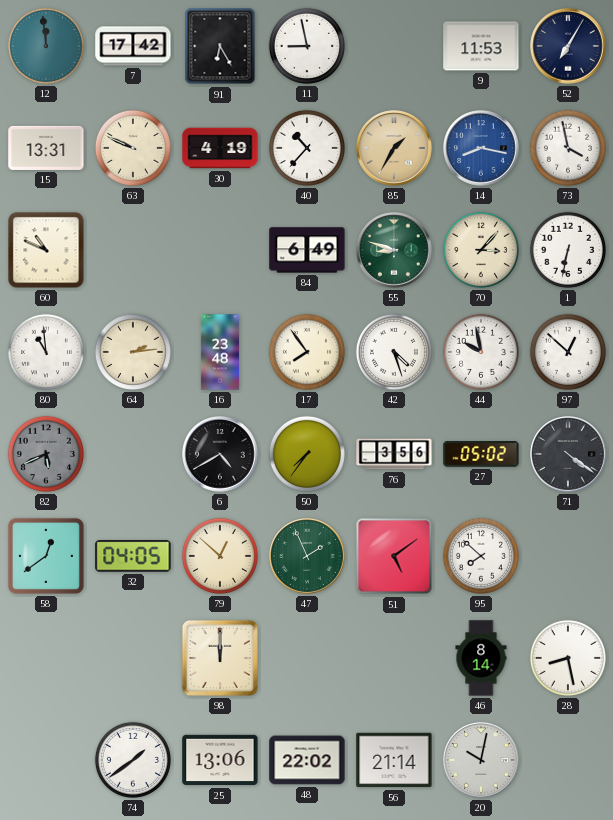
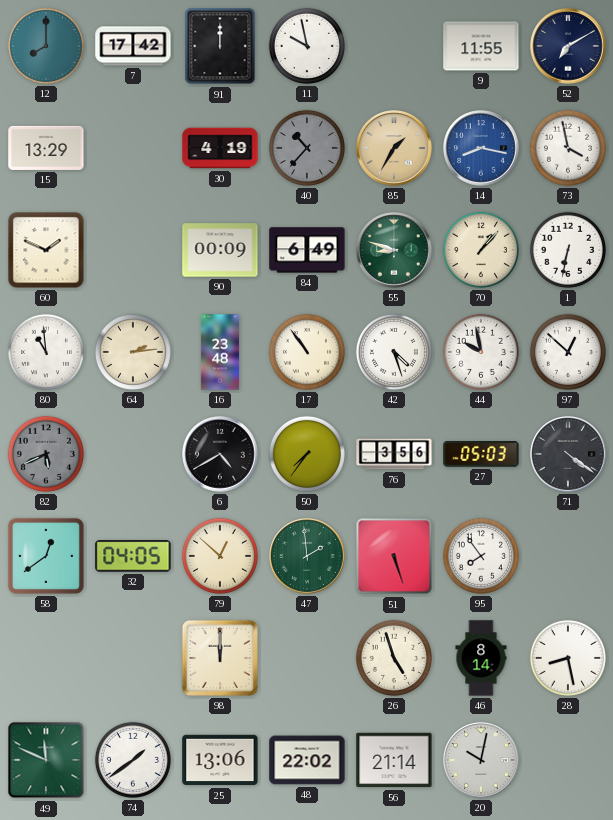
12: 11:59 -> 8:00
91: 6:25 -> 12:00
11: 8:58 -> 9:58
9: 11:53 -> 11:55
52: 7:05 -> 7:10
15: 13:31 -> 13:29
63: 9:49 -> none
40 dial: white -> grey
60: 10:49 -> 1:49
90: none -> 00:09
70: 3:07 -> 1:07
17: 7:54 -> 10:54
27: 05:02 -> 05:03
47: 1:56 -> 1:59
51: 5:09 -> 5:27
95: 7:52 -> 7:54
26: none -> 4:57
49: none -> 11:49
